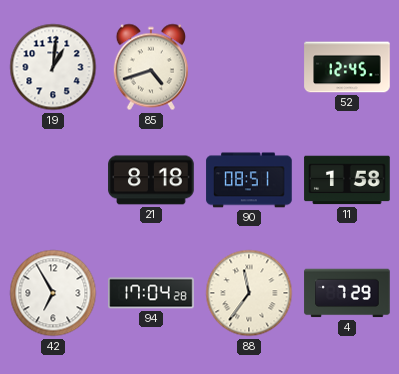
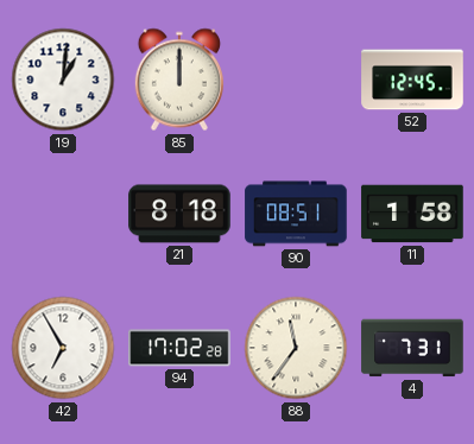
85: 4:42 -> 12:00
94: 17:04 -> 17:02
4: 7:29 -> 7:31
